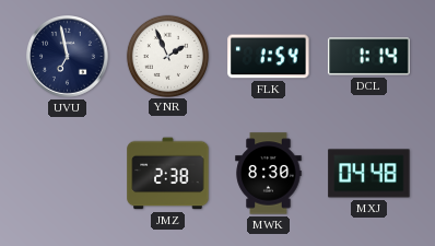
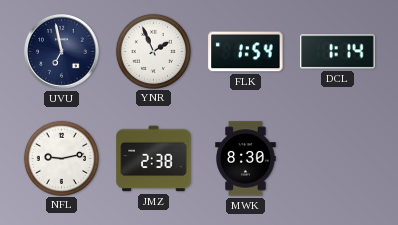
NFL: none -> 9:13
MXJ: 04:48 -> none
